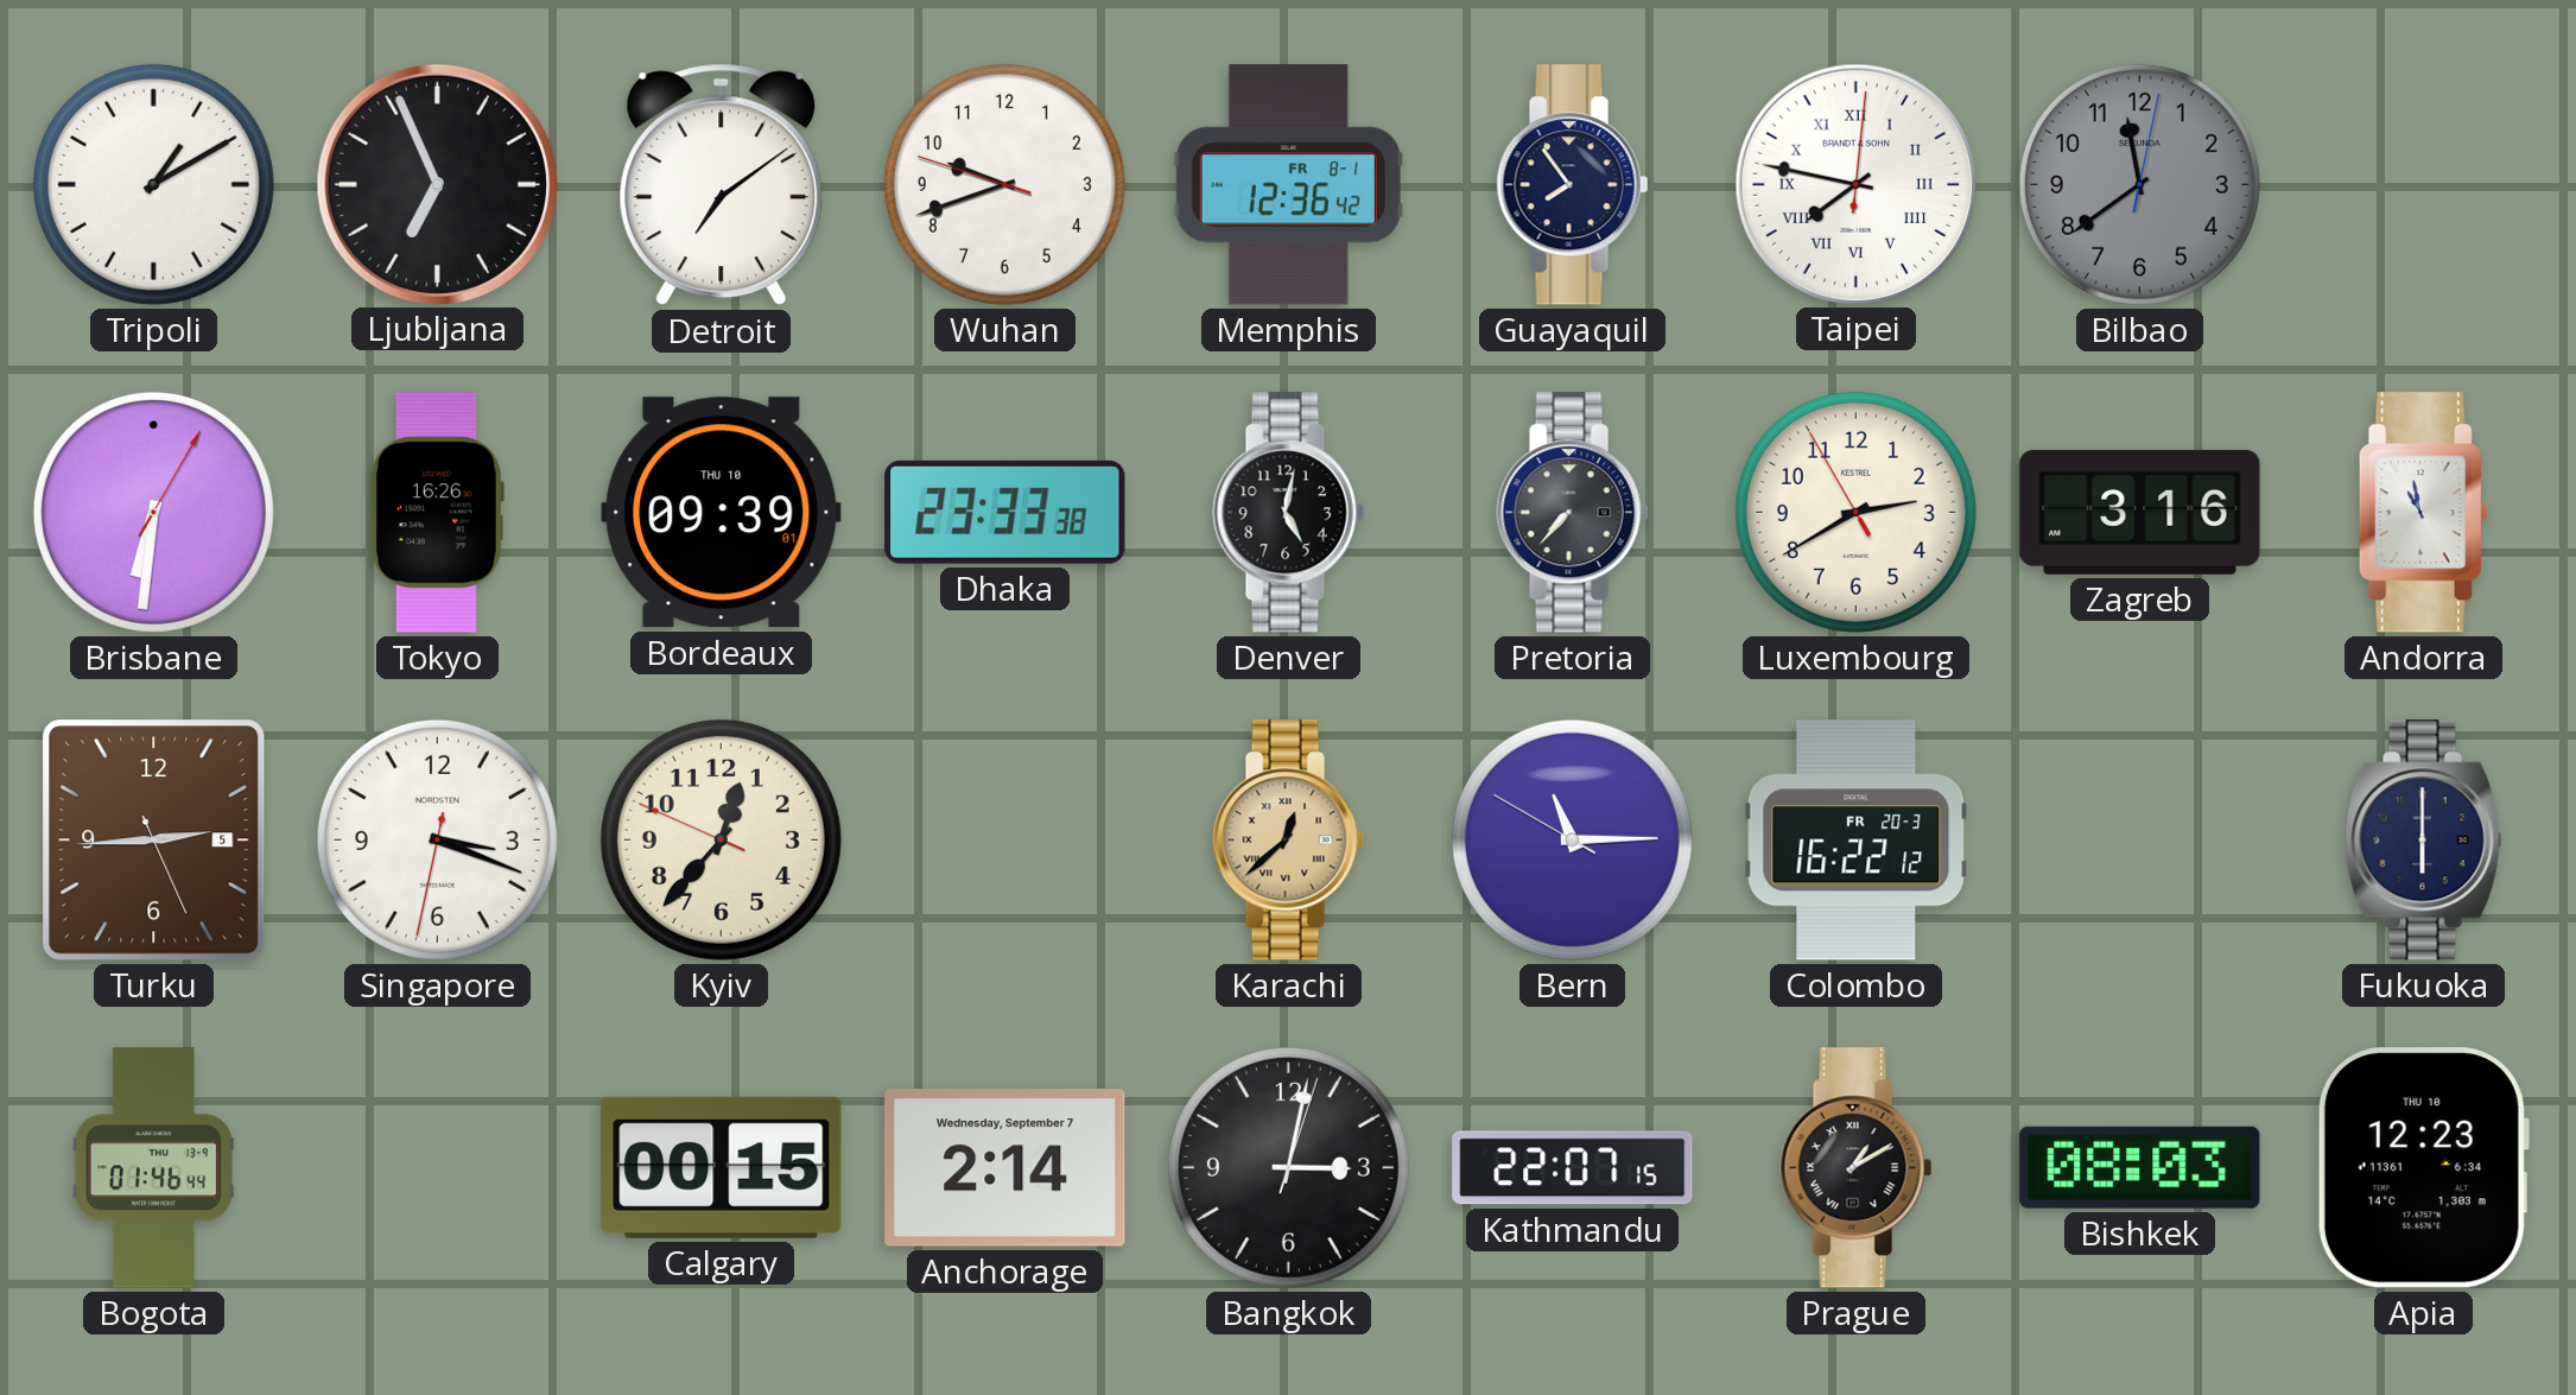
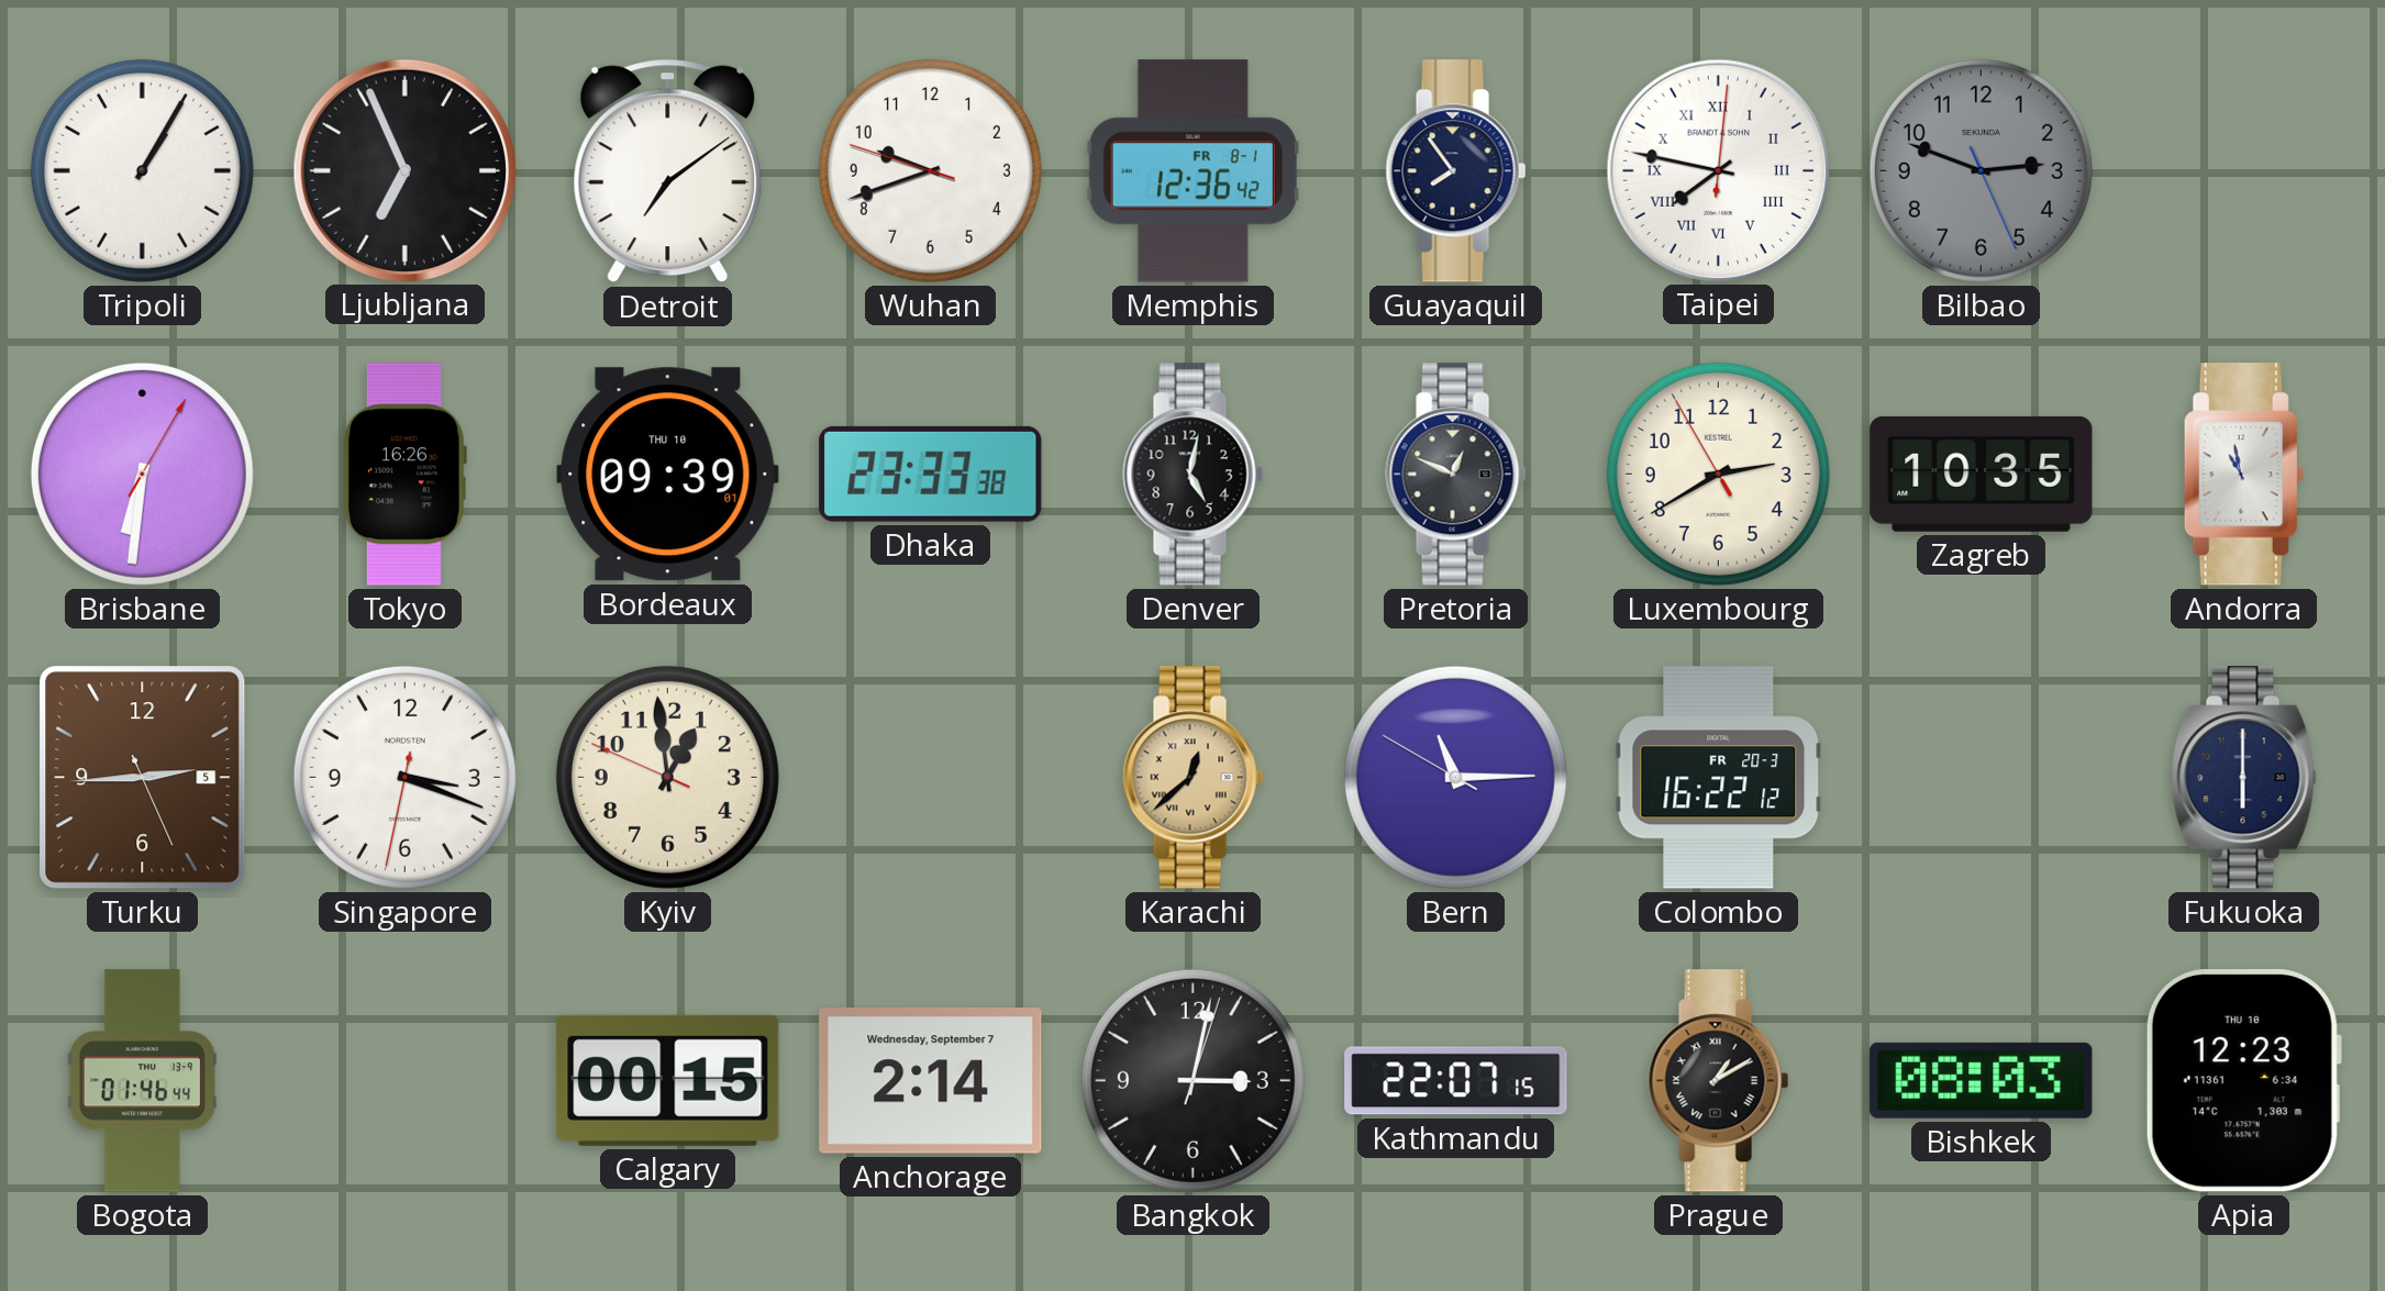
Tripoli: 1:10 -> 1:05
Bilbao: 11:39 -> 2:48
Pretoria: 7:37 -> 12:49
Zagreb: 3:16 -> 10:35
Kyiv: 12:36 -> 12:58
